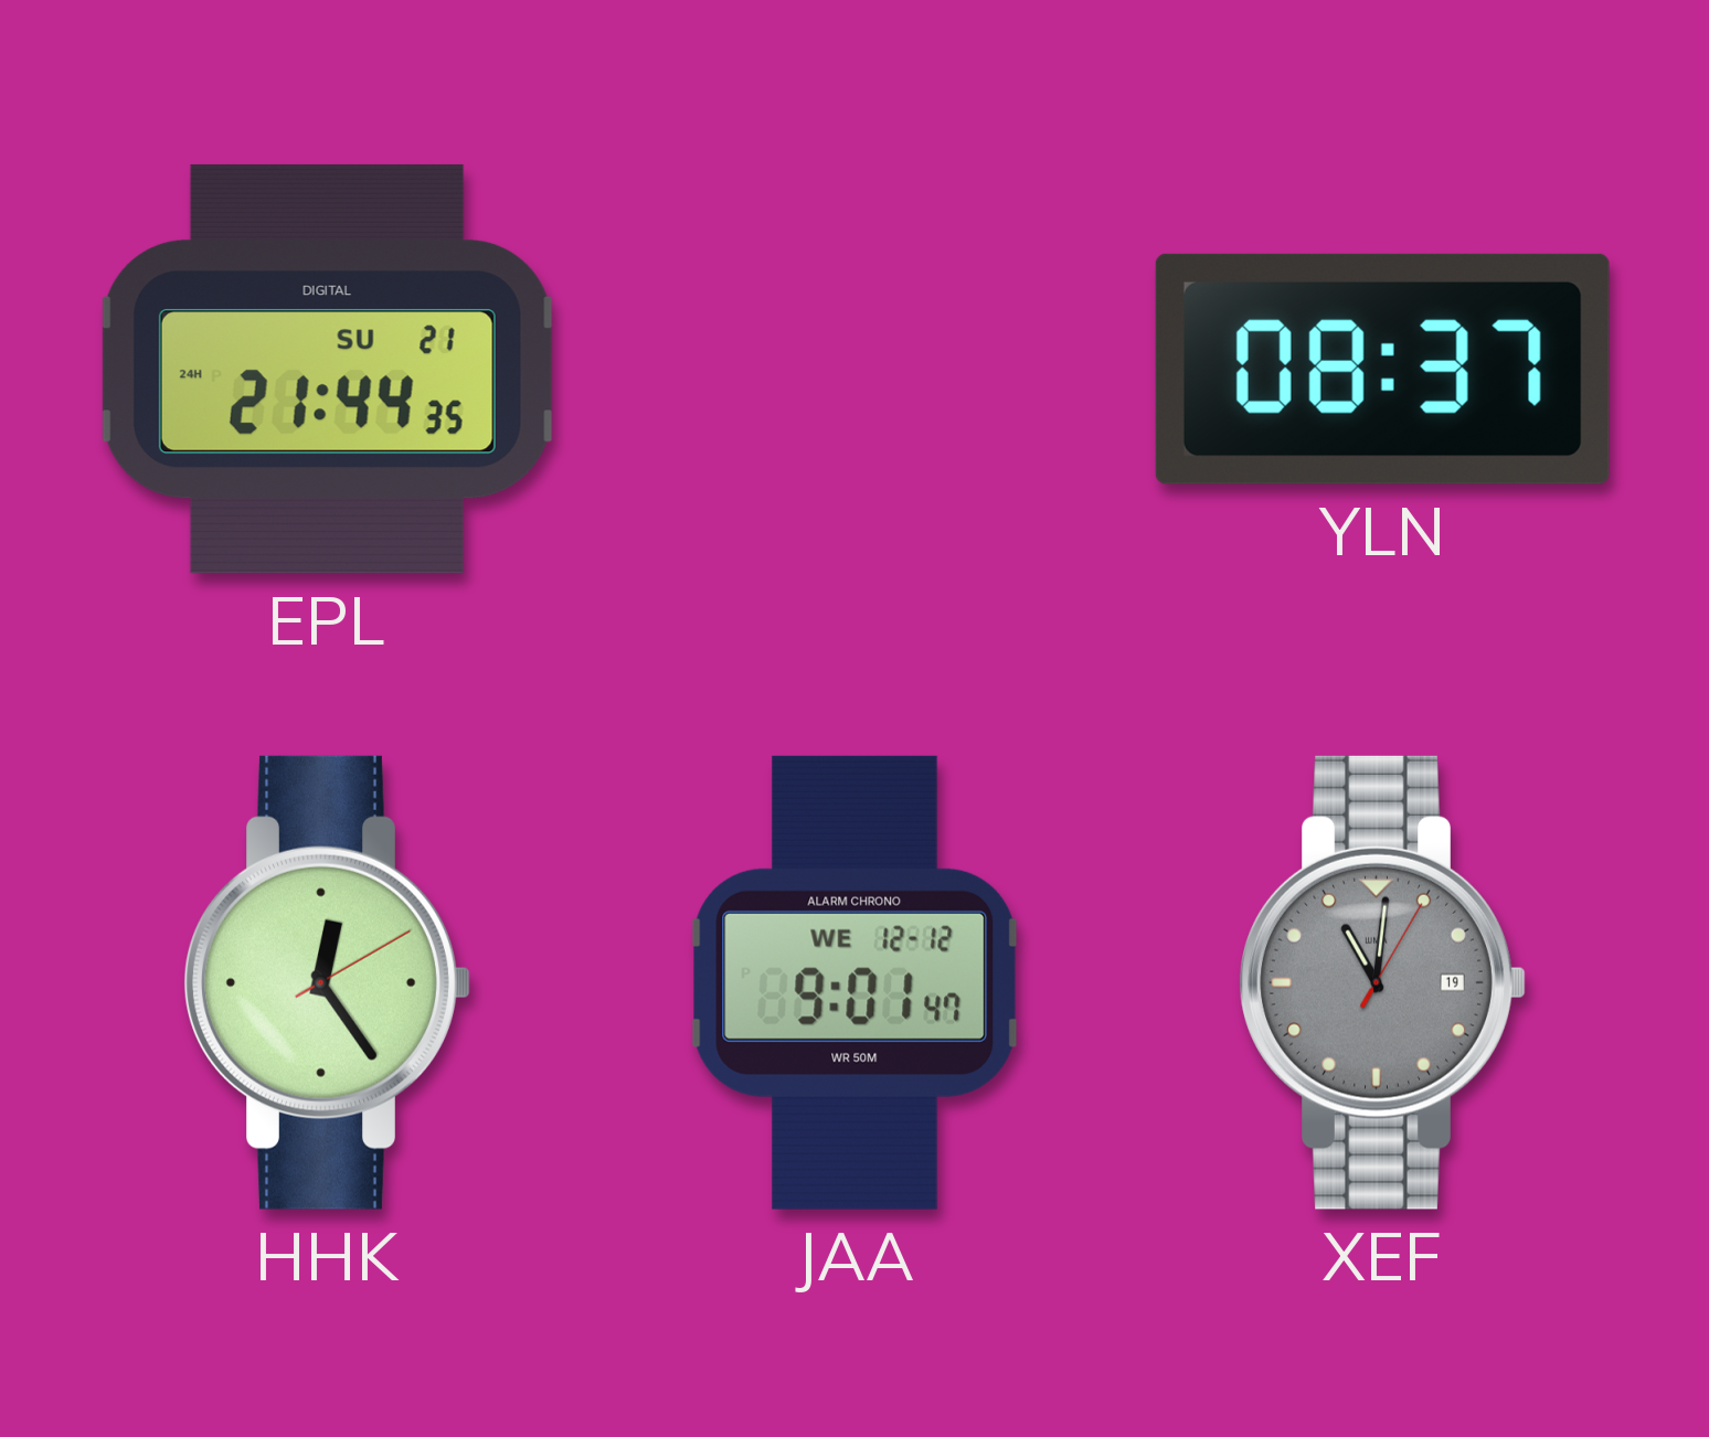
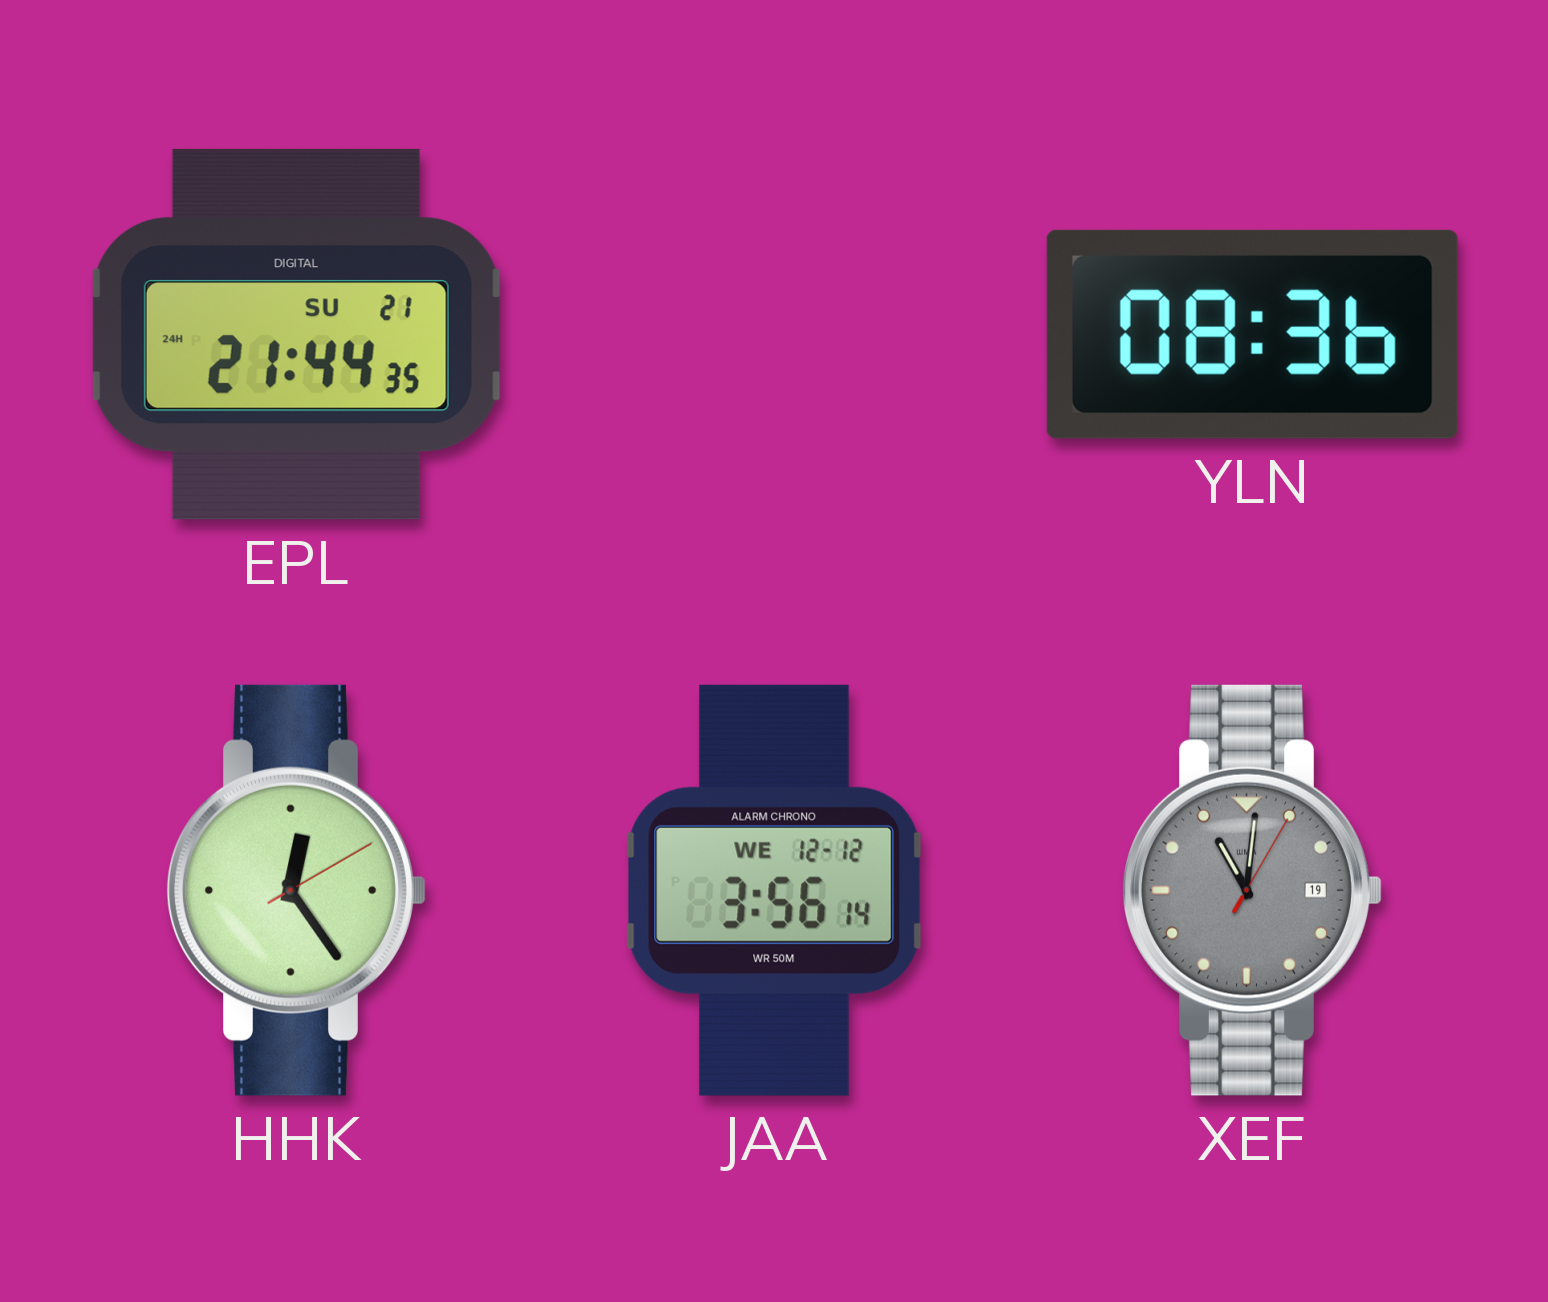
YLN: 08:37 -> 08:36
JAA: 9:01 -> 3:56
